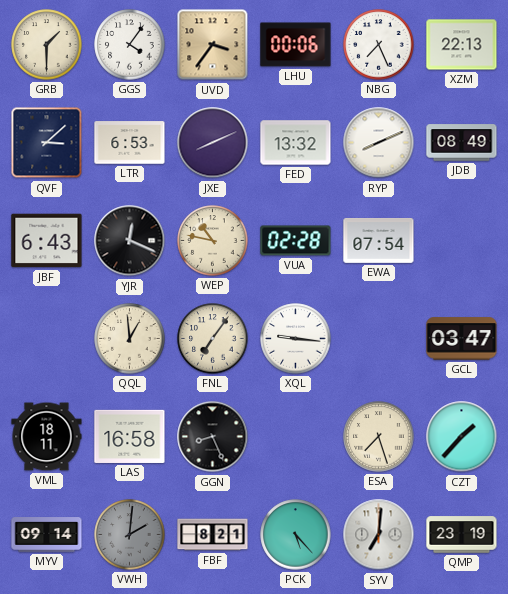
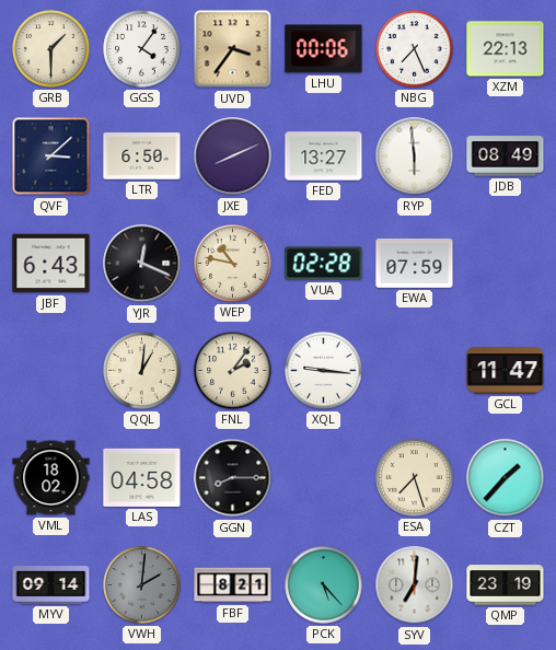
LTR: 6:53 -> 6:50
FED: 13:32 -> 13:27
RYP: 8:11 -> 5:59
EWA: 07:54 -> 07:59
QQL: 12:59 -> 1:01
FNL: 7:06 -> 2:06
GCL: 03:47 -> 11:47
VML: 18:11 -> 18:02
LAS: 16:58 -> 04:58
GGN: 8:26 -> 8:15
